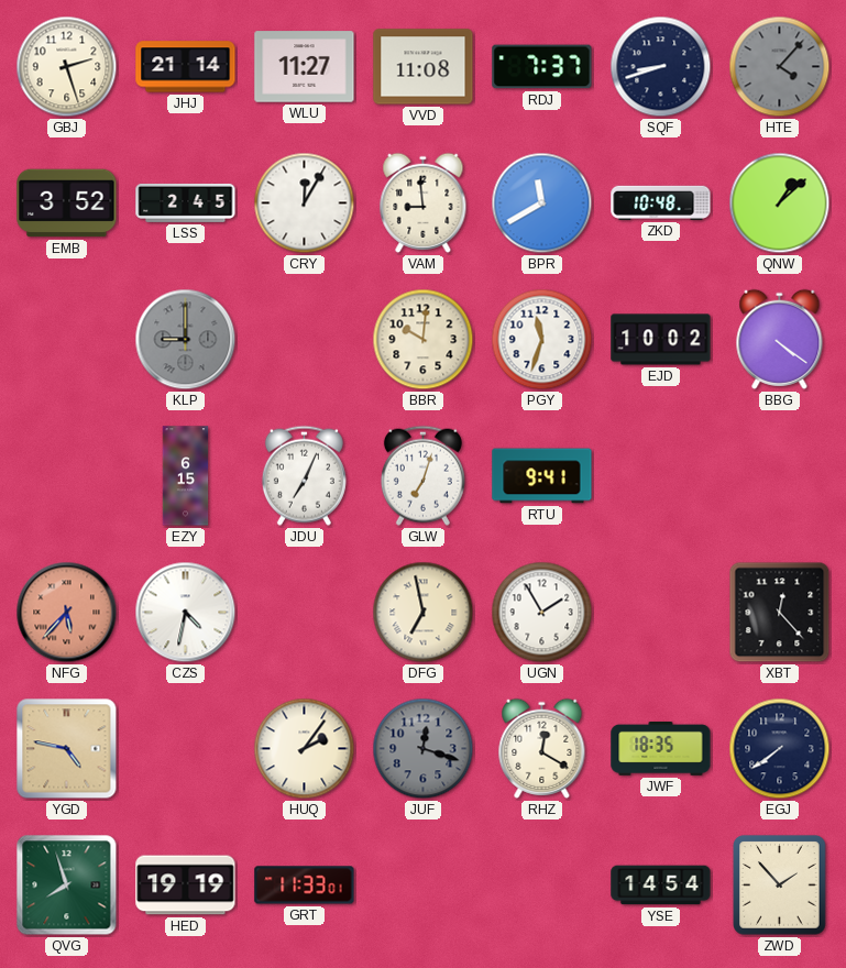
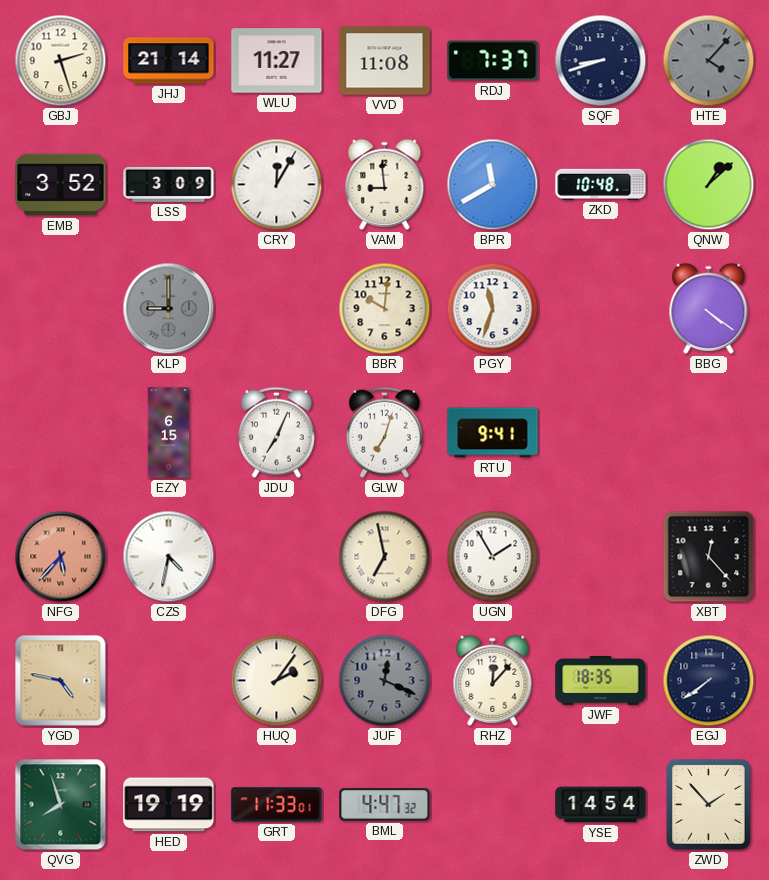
LSS: 2:45 -> 3:09
EJD: 10:02 -> none
JUF: 12:18 -> 12:19
RHZ: 12:20 -> 12:07
BML: none -> 4:47
